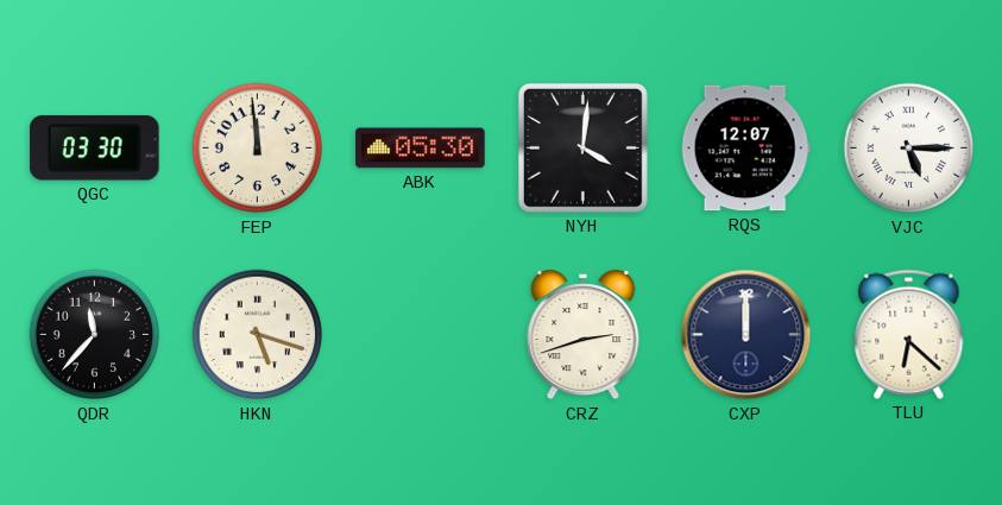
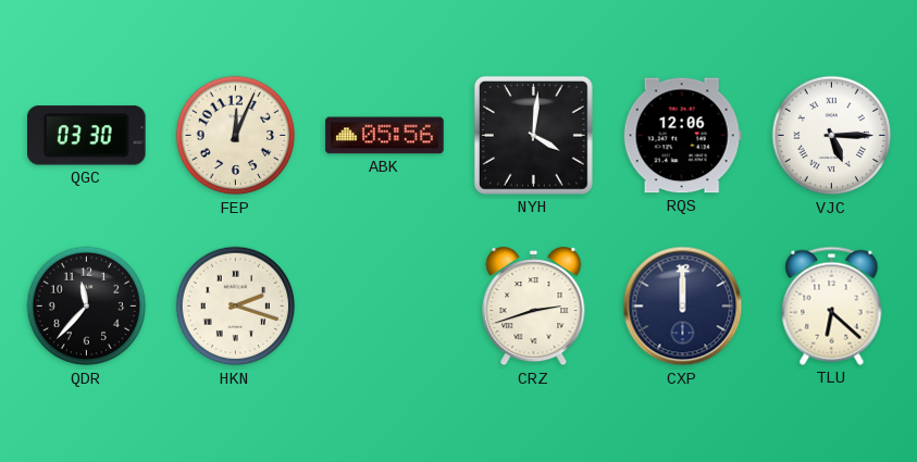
FEP: 11:59 -> 12:04
ABK: 05:30 -> 05:56
RQS: 12:07 -> 12:06
HKN: 5:18 -> 2:18
